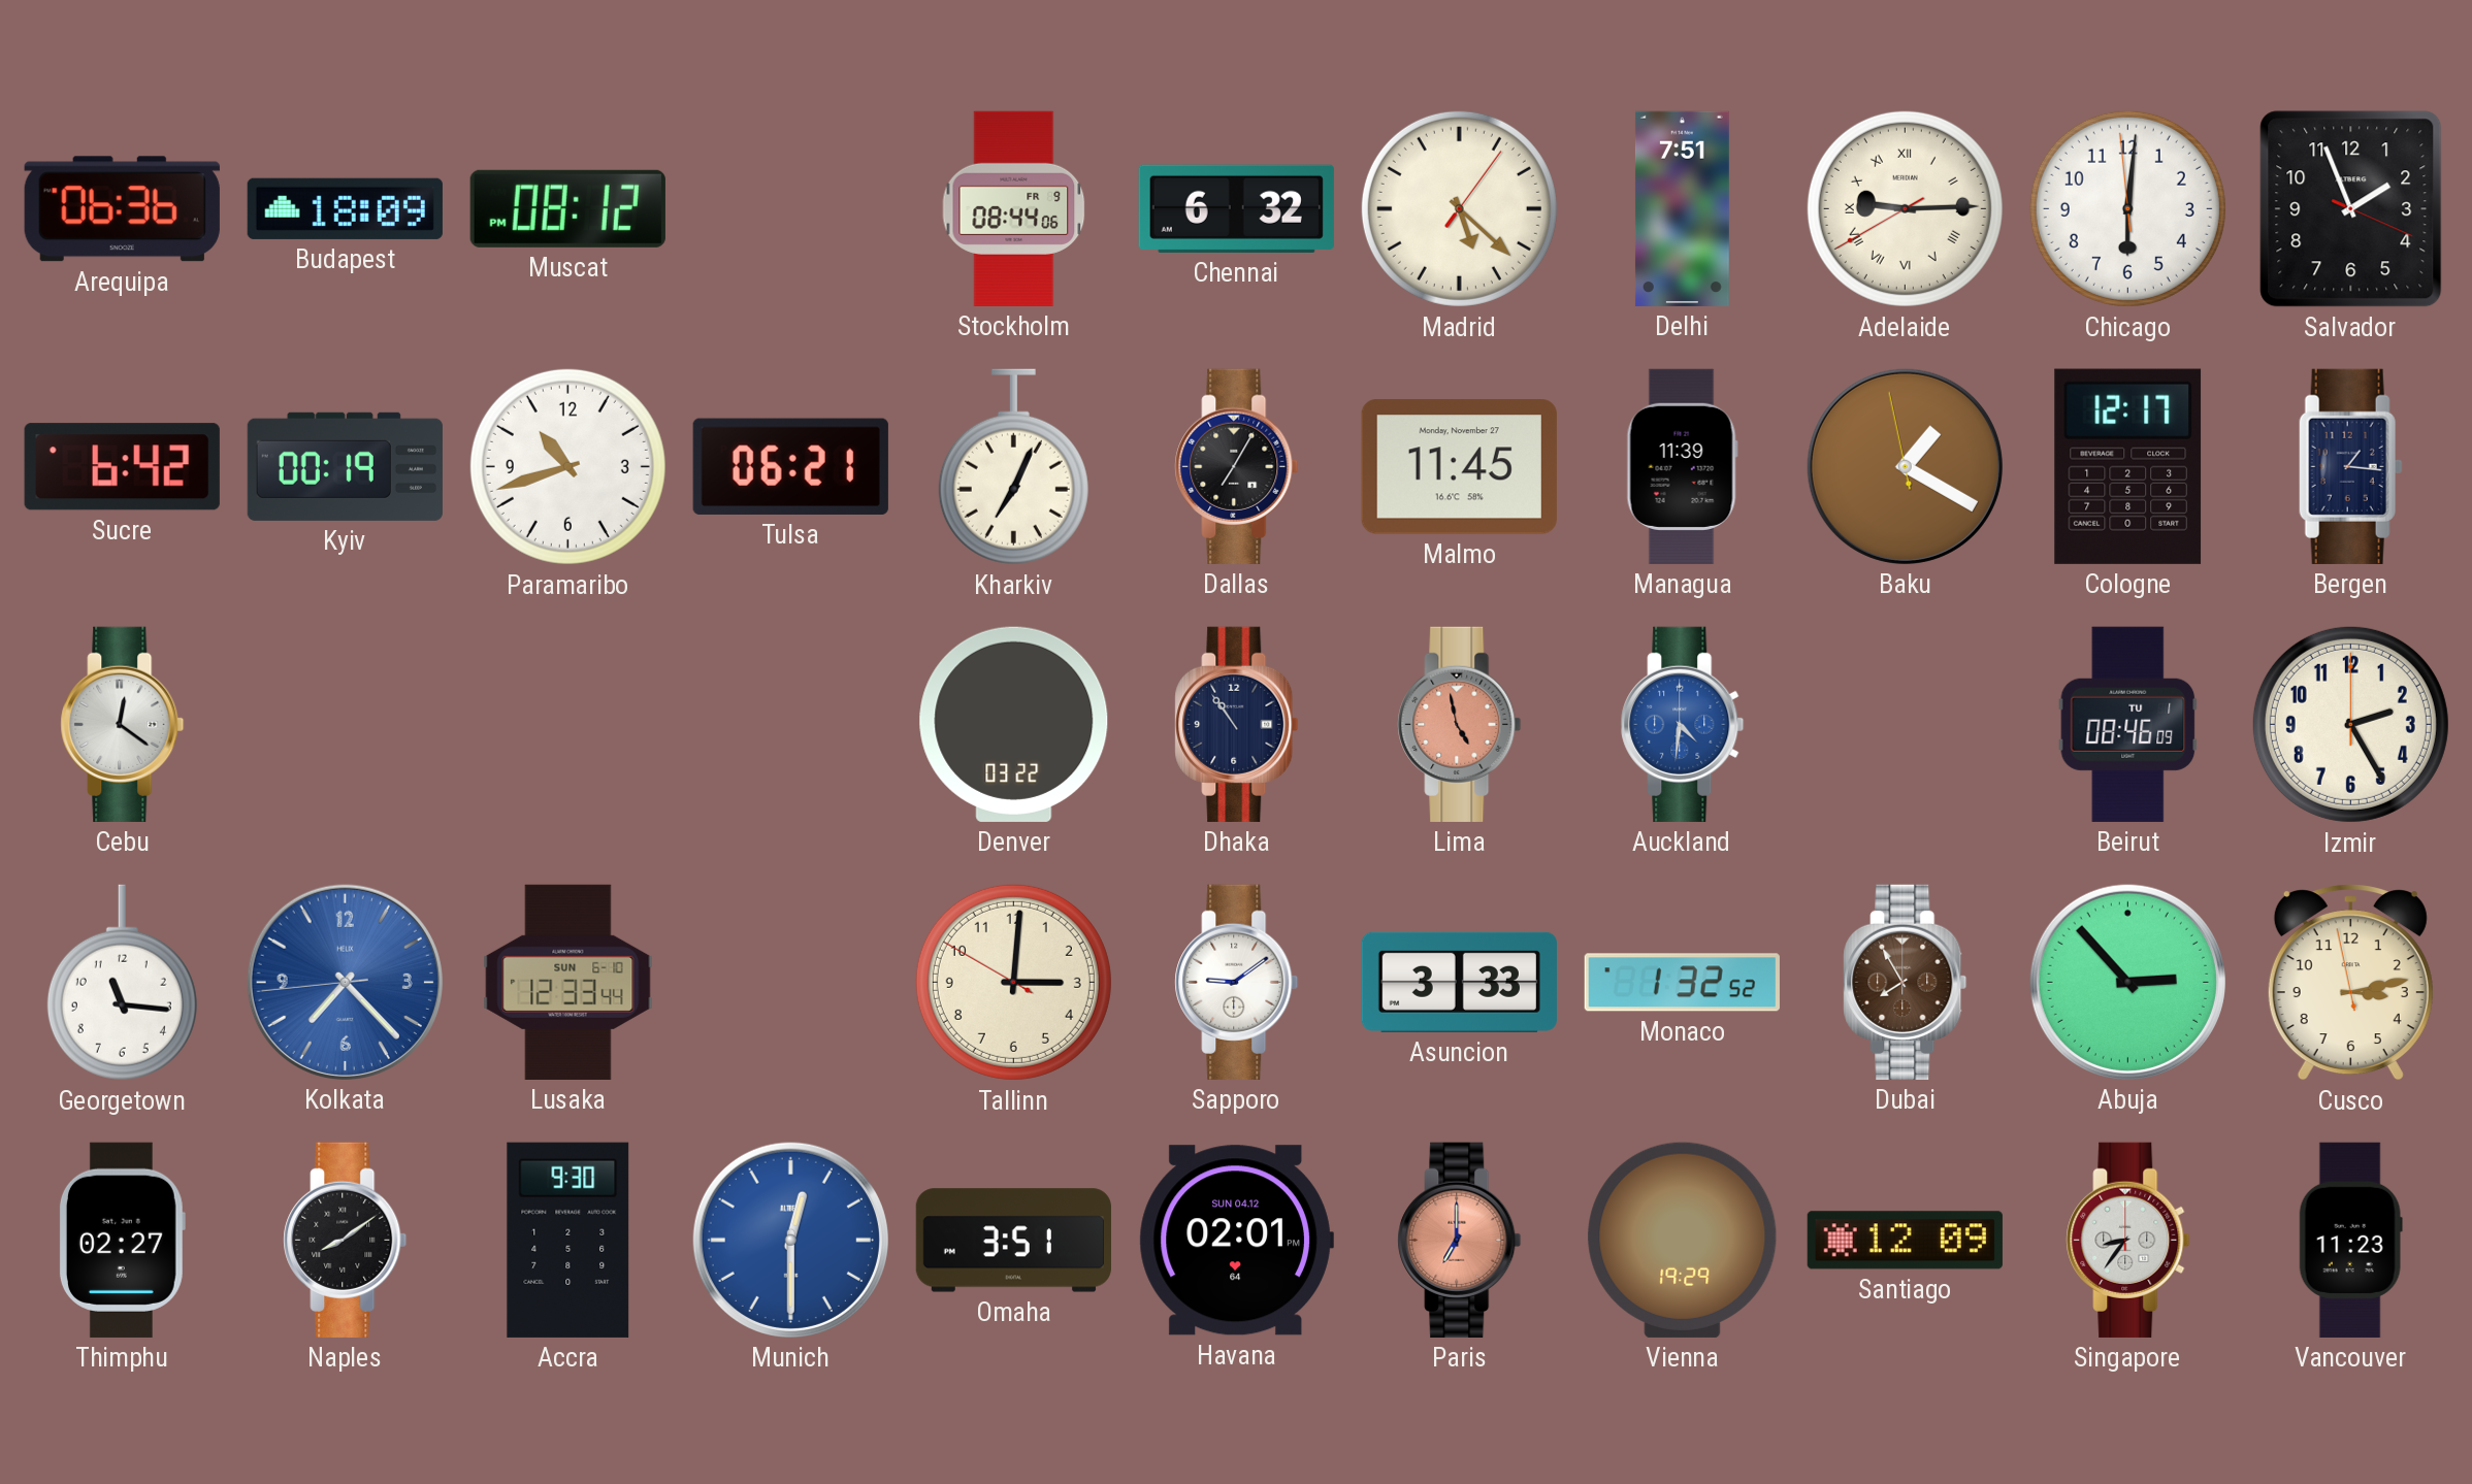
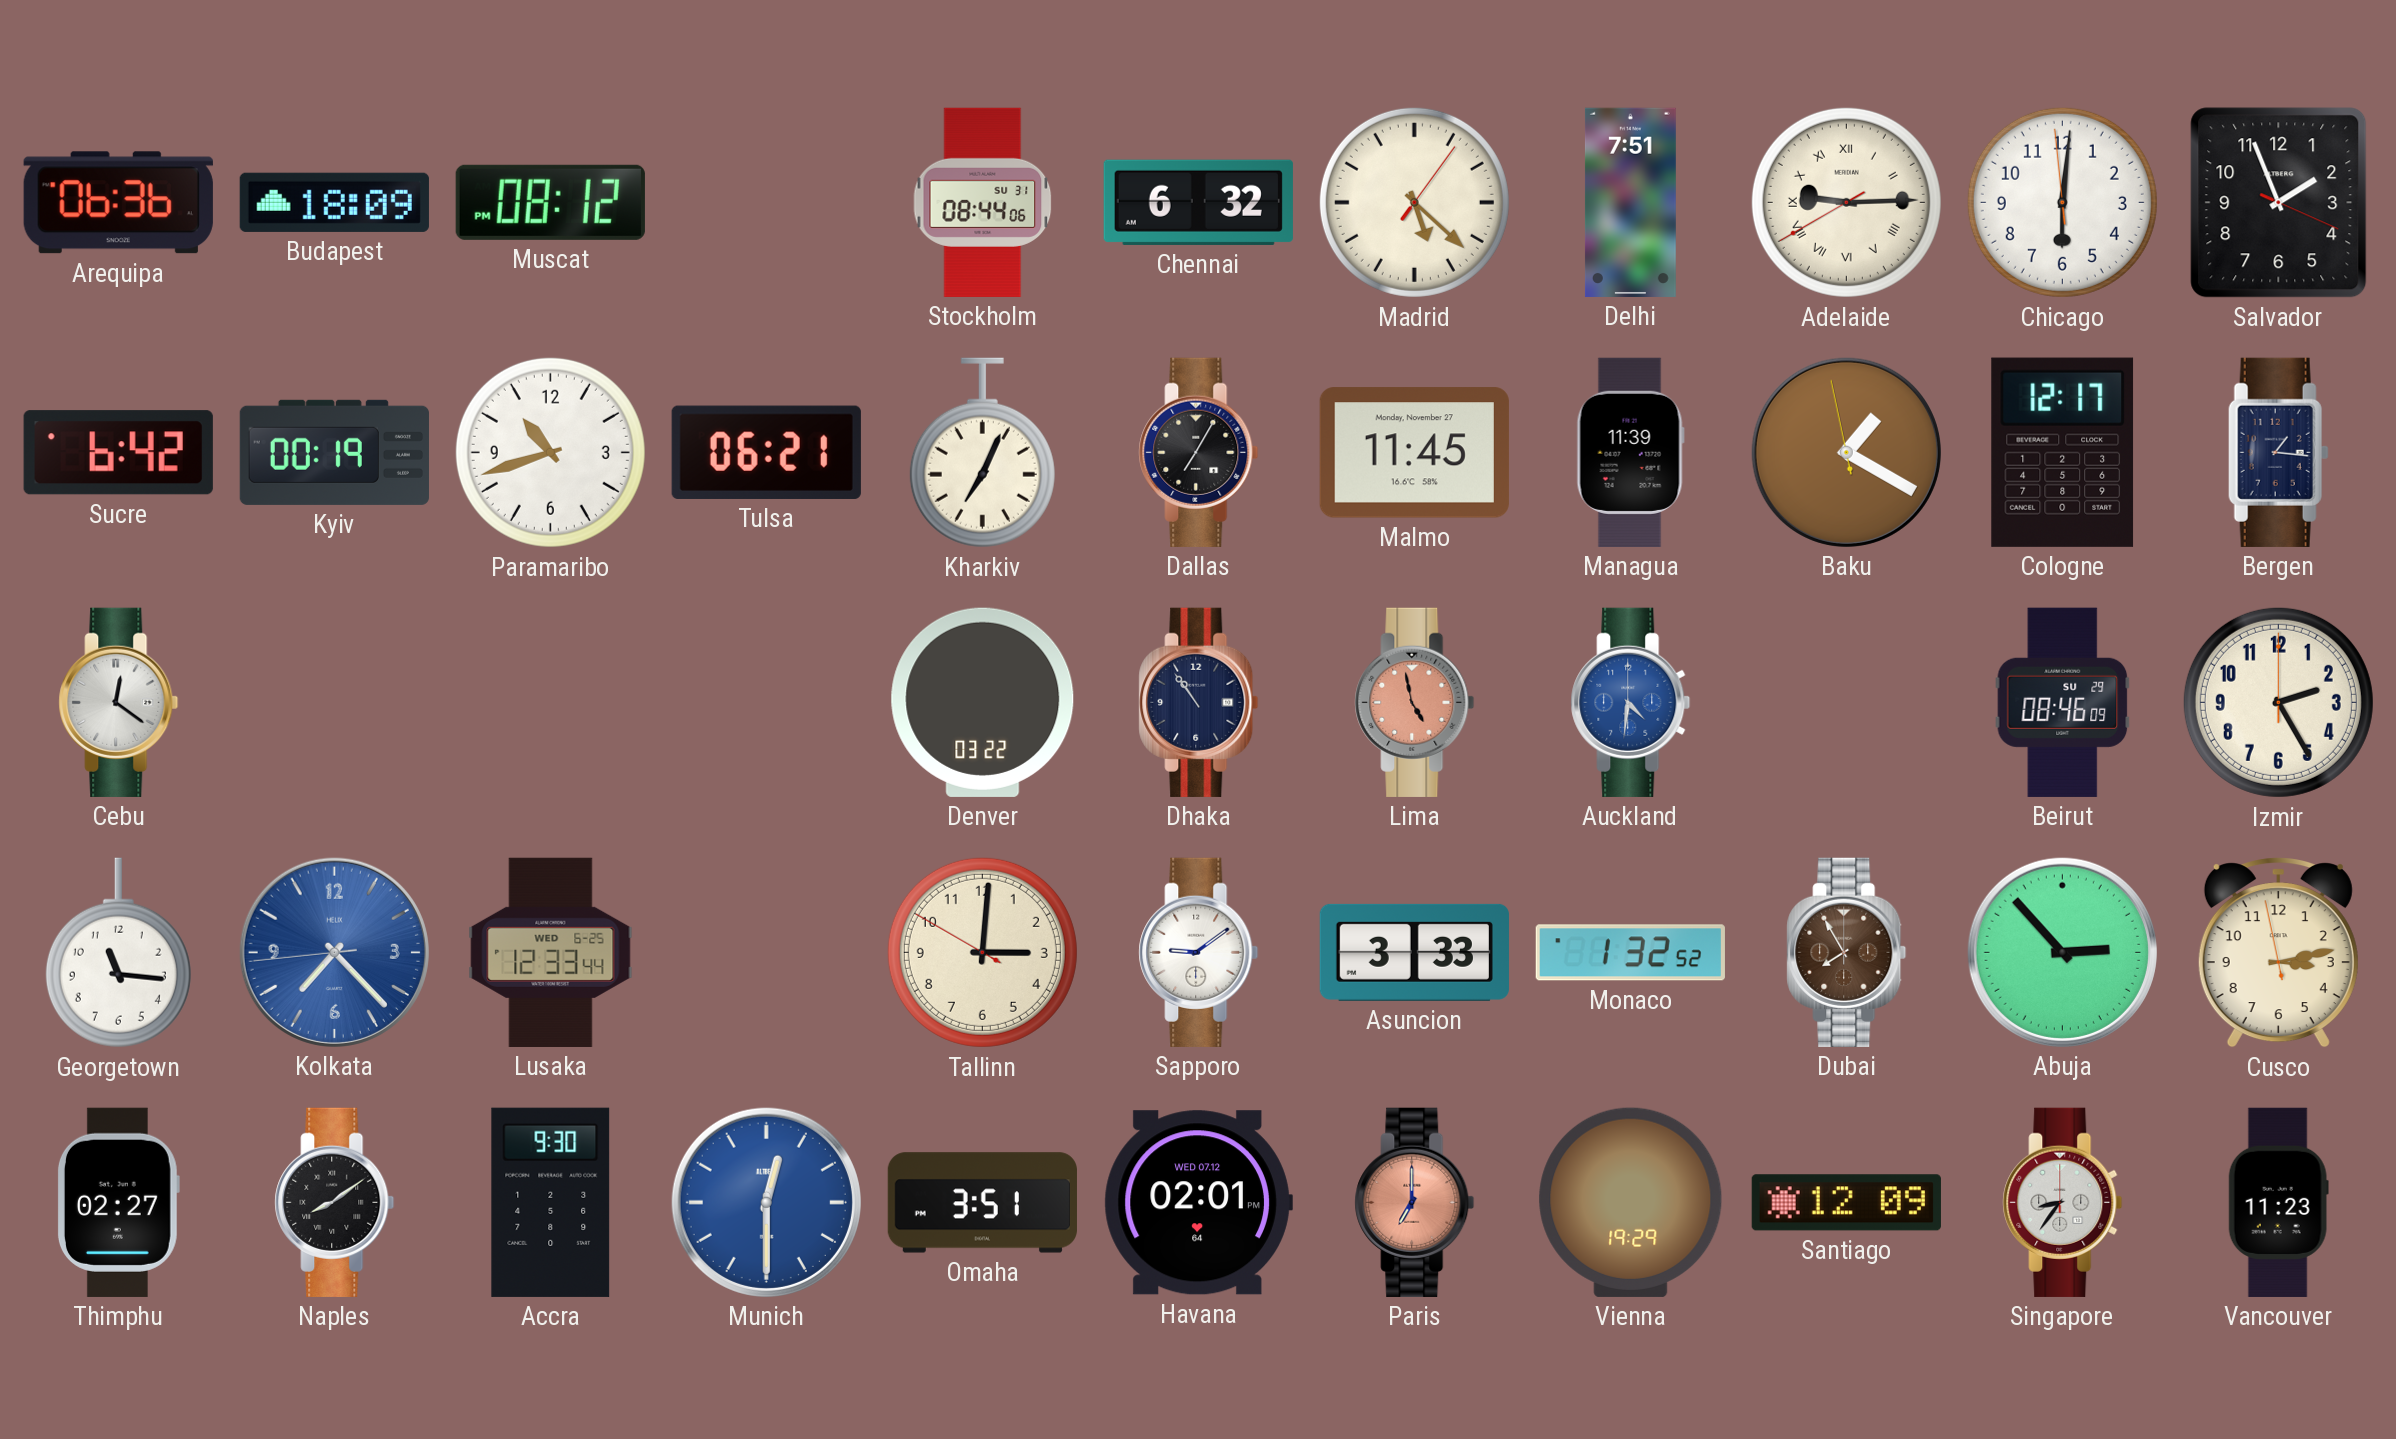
Stockholm date: FR 9 -> SU 31
Beirut date: TU 1 -> SU 29
Lusaka date: SUN 6-10 -> WED 6-25
Havana date: SUN 04.12 -> WED 07.12
